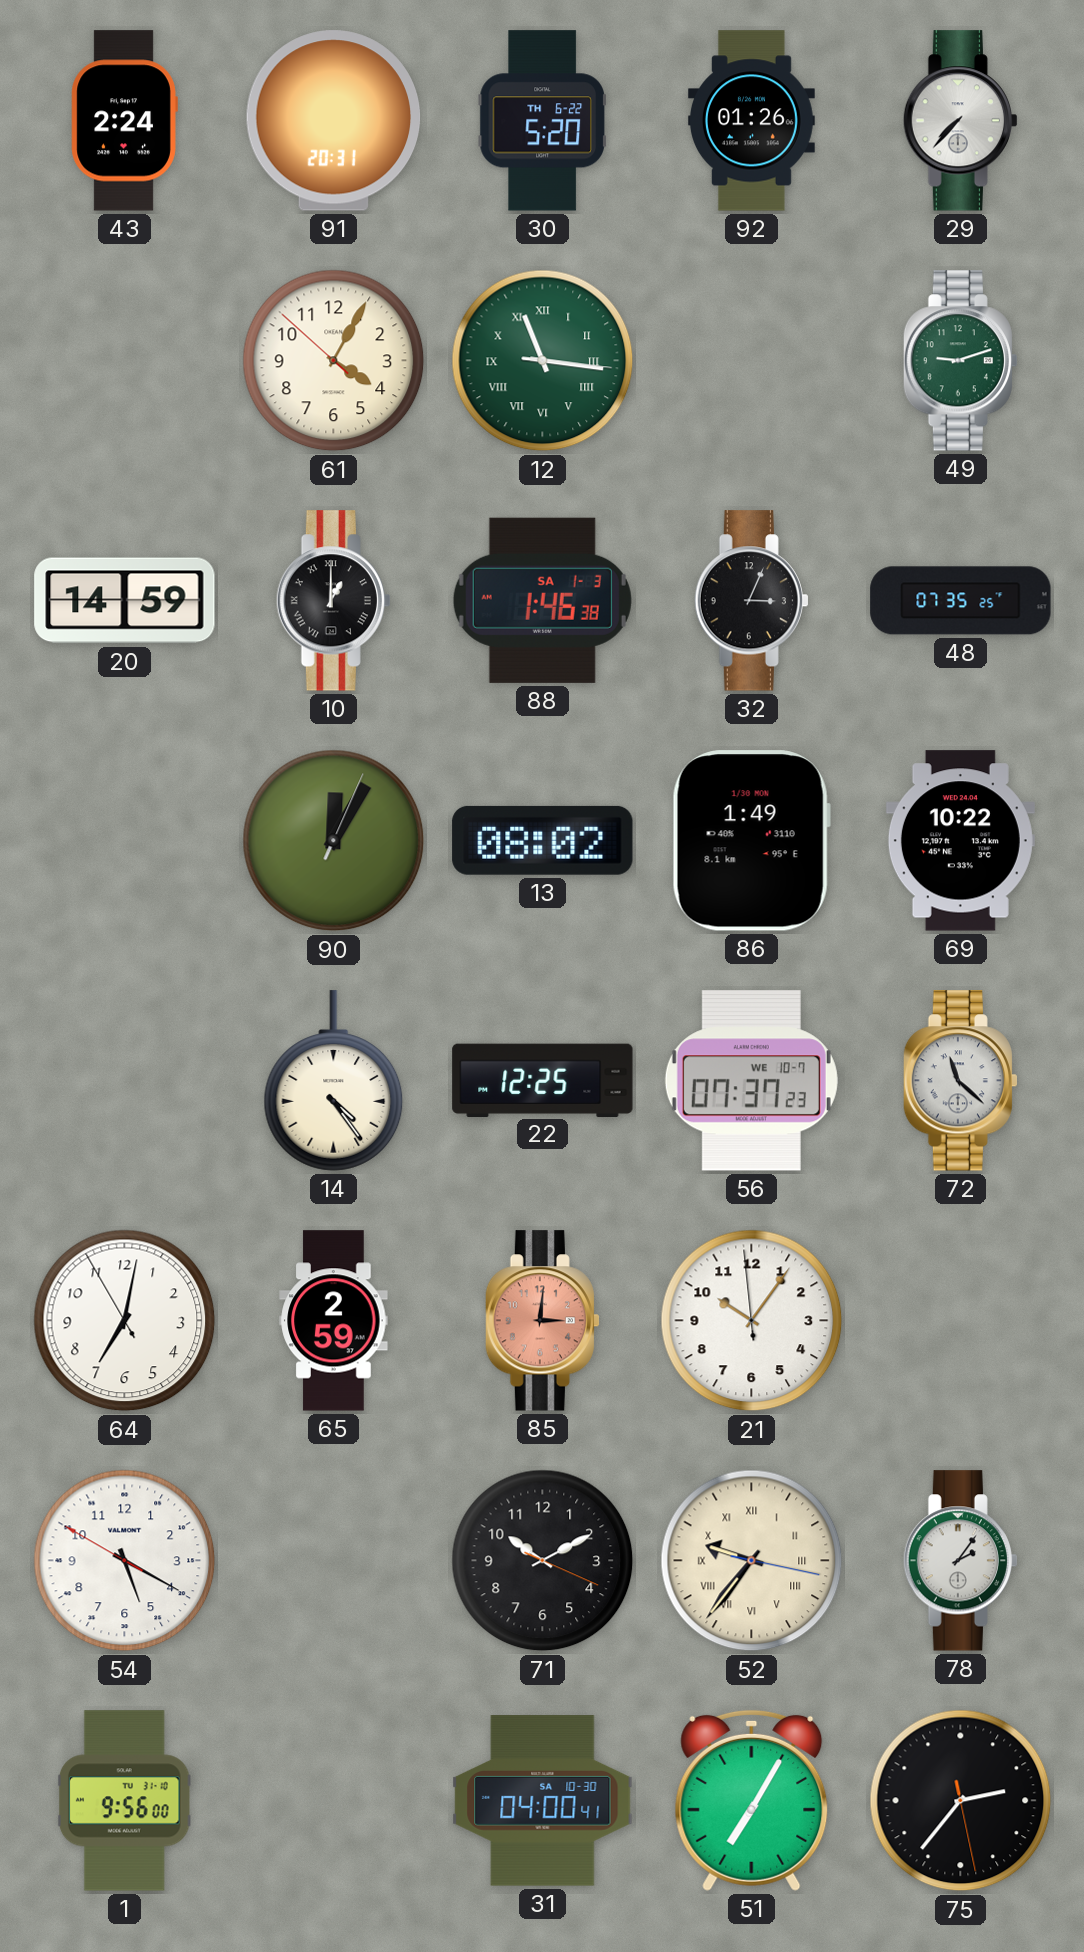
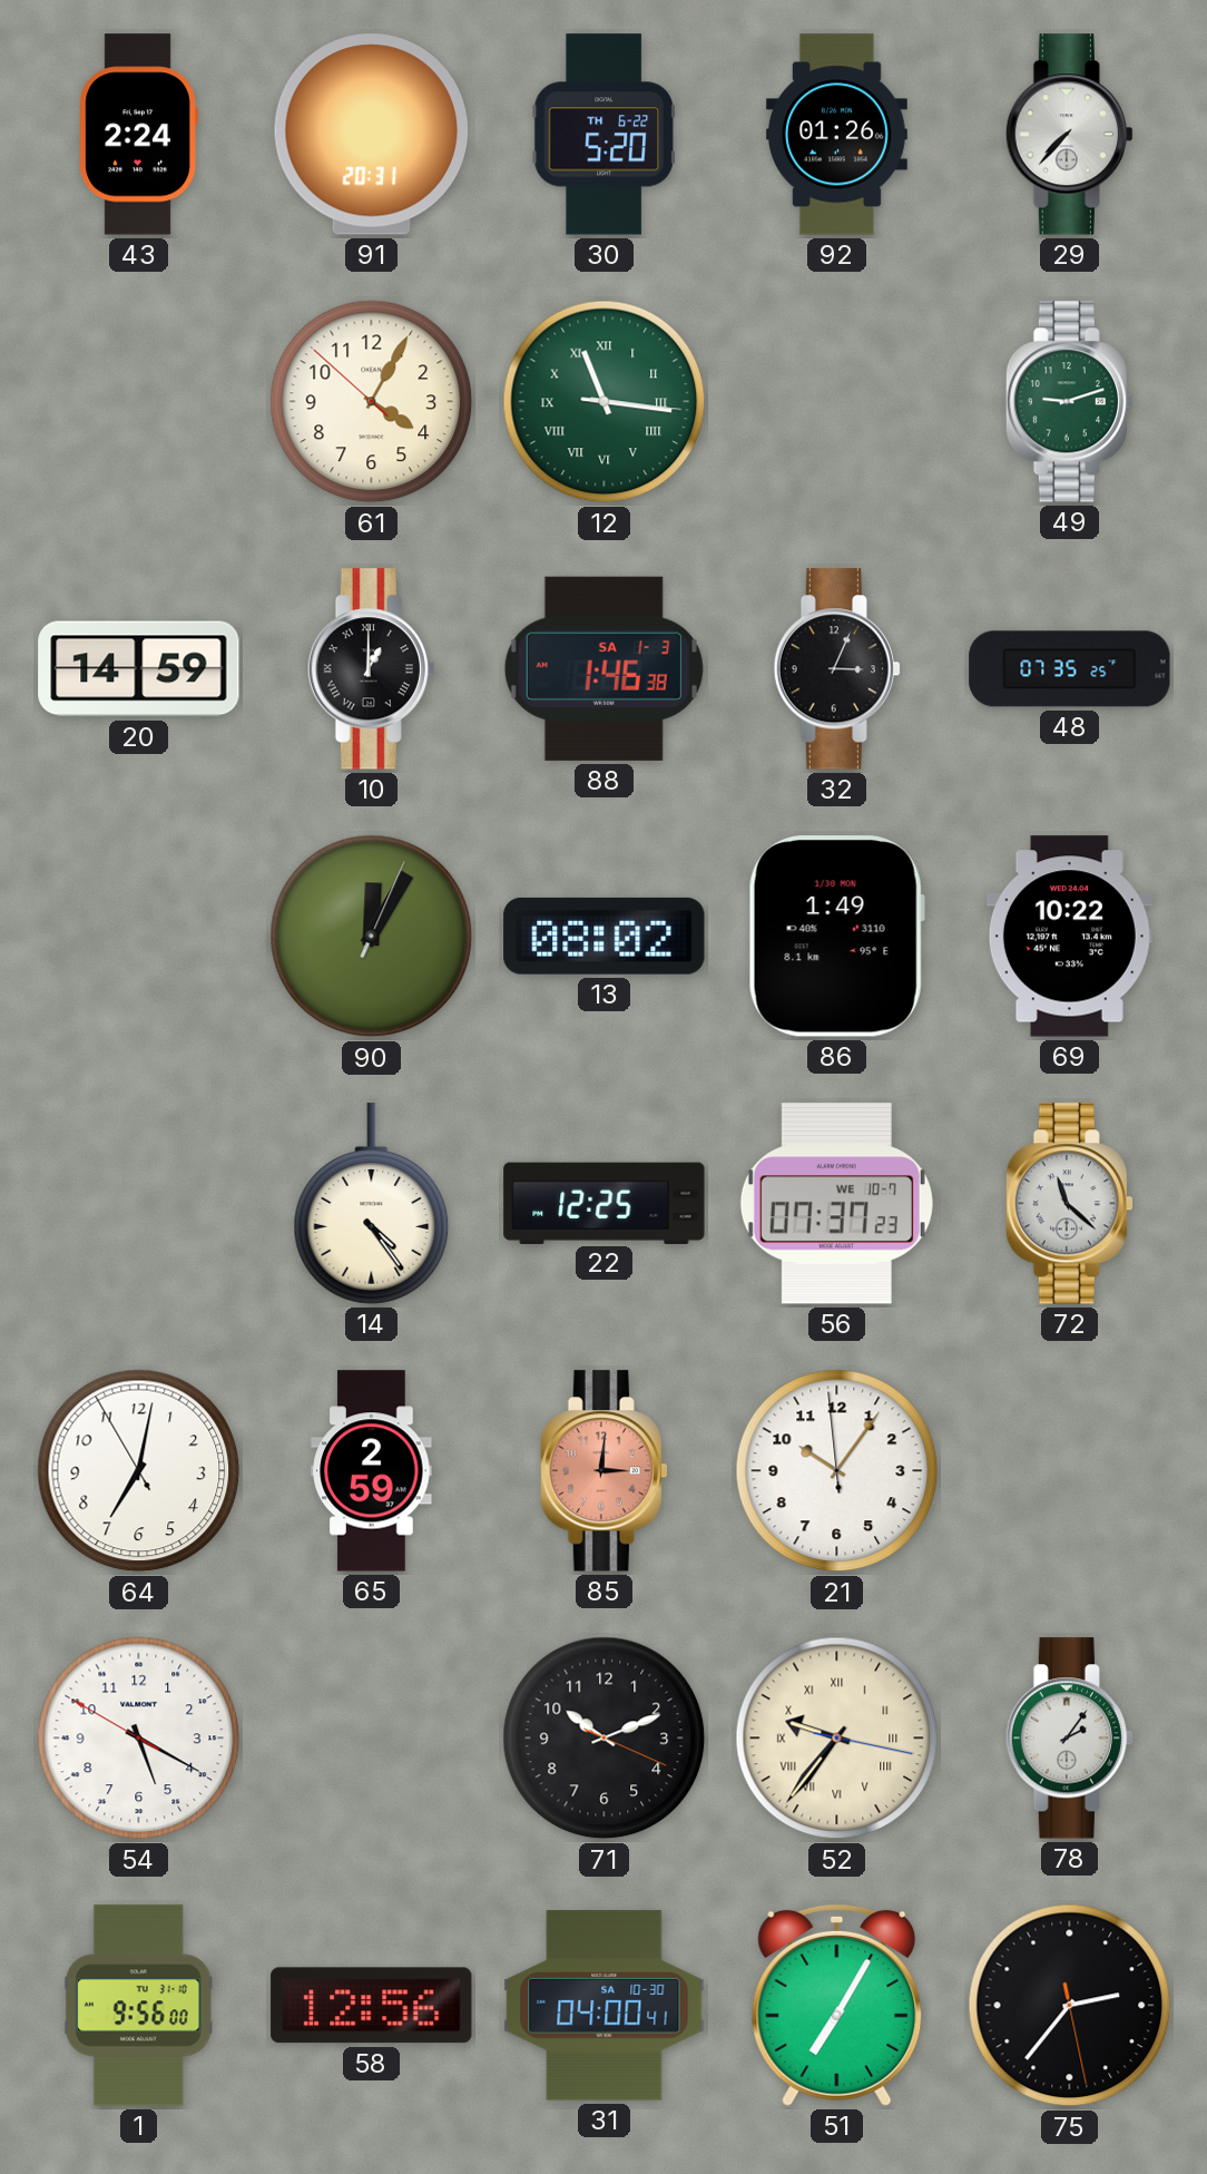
71: 10:10 -> 10:11
58: none -> 12:56
